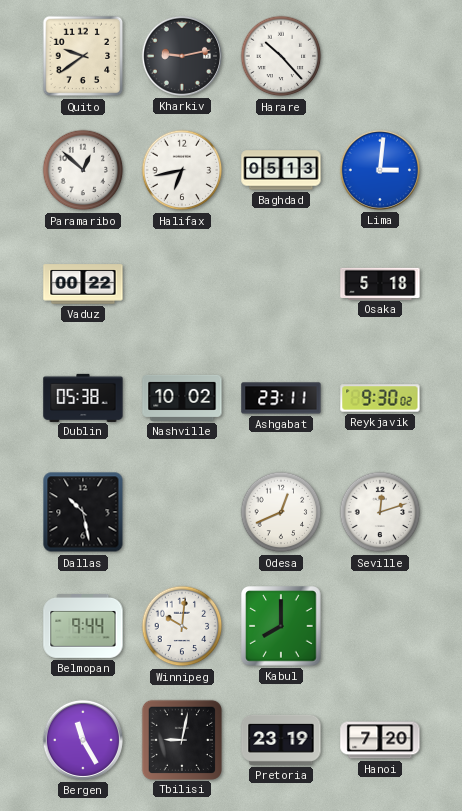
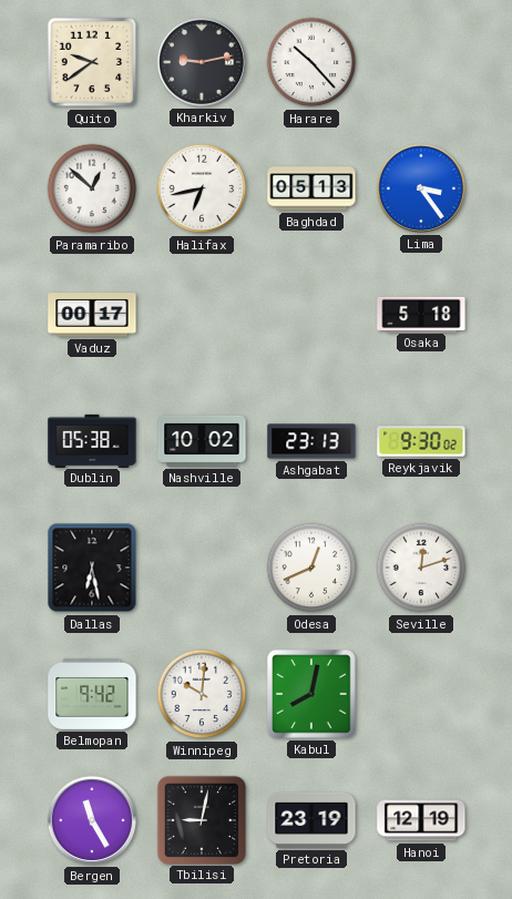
Lima: 3:01 -> 3:24
Vaduz: 00:22 -> 00:17
Ashgabat: 23:11 -> 23:13
Dallas: 10:28 -> 6:28
Belmopan: 9:44 -> 9:42
Kabul: 8:00 -> 8:02
Hanoi: 7:20 -> 12:19
